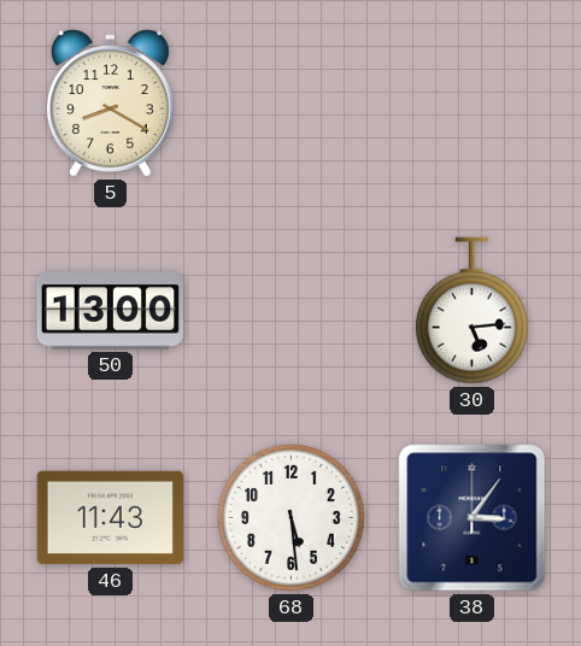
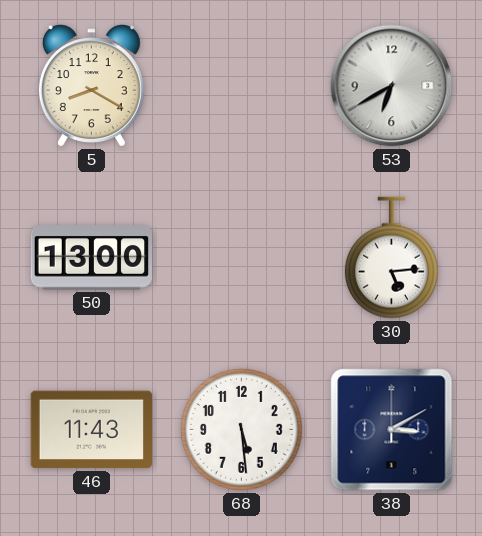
53: none -> 6:40
38: 3:06 -> 3:10
